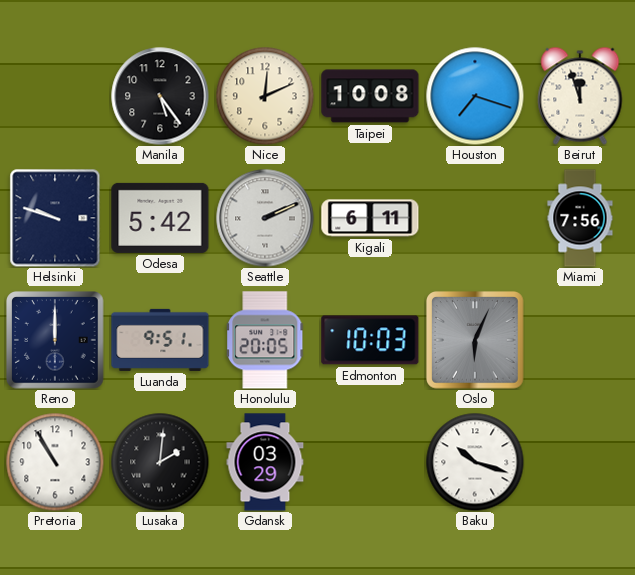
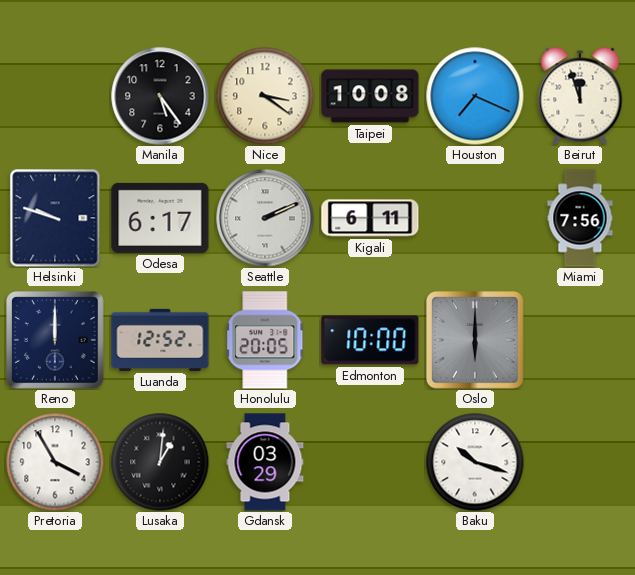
Nice: 12:11 -> 3:21
Houston: 7:18 -> 7:19
Odesa: 5:42 -> 6:17
Luanda: 9:51 -> 12:52
Edmonton: 10:03 -> 10:00
Oslo: 6:04 -> 6:00
Pretoria: 10:55 -> 3:55
Lusaka: 2:01 -> 1:01
